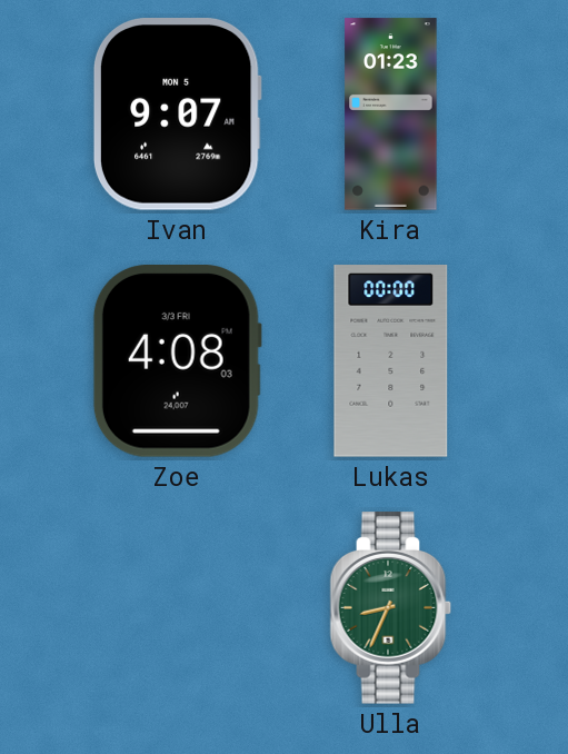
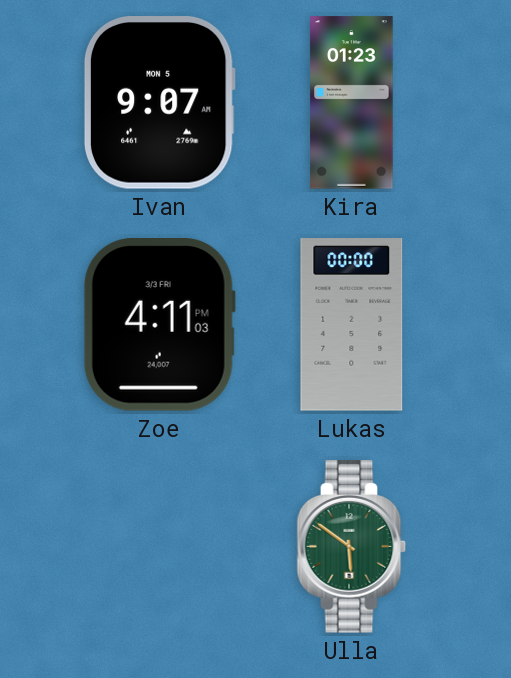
Zoe: 4:08 -> 4:11
Ulla: 8:34 -> 5:51
